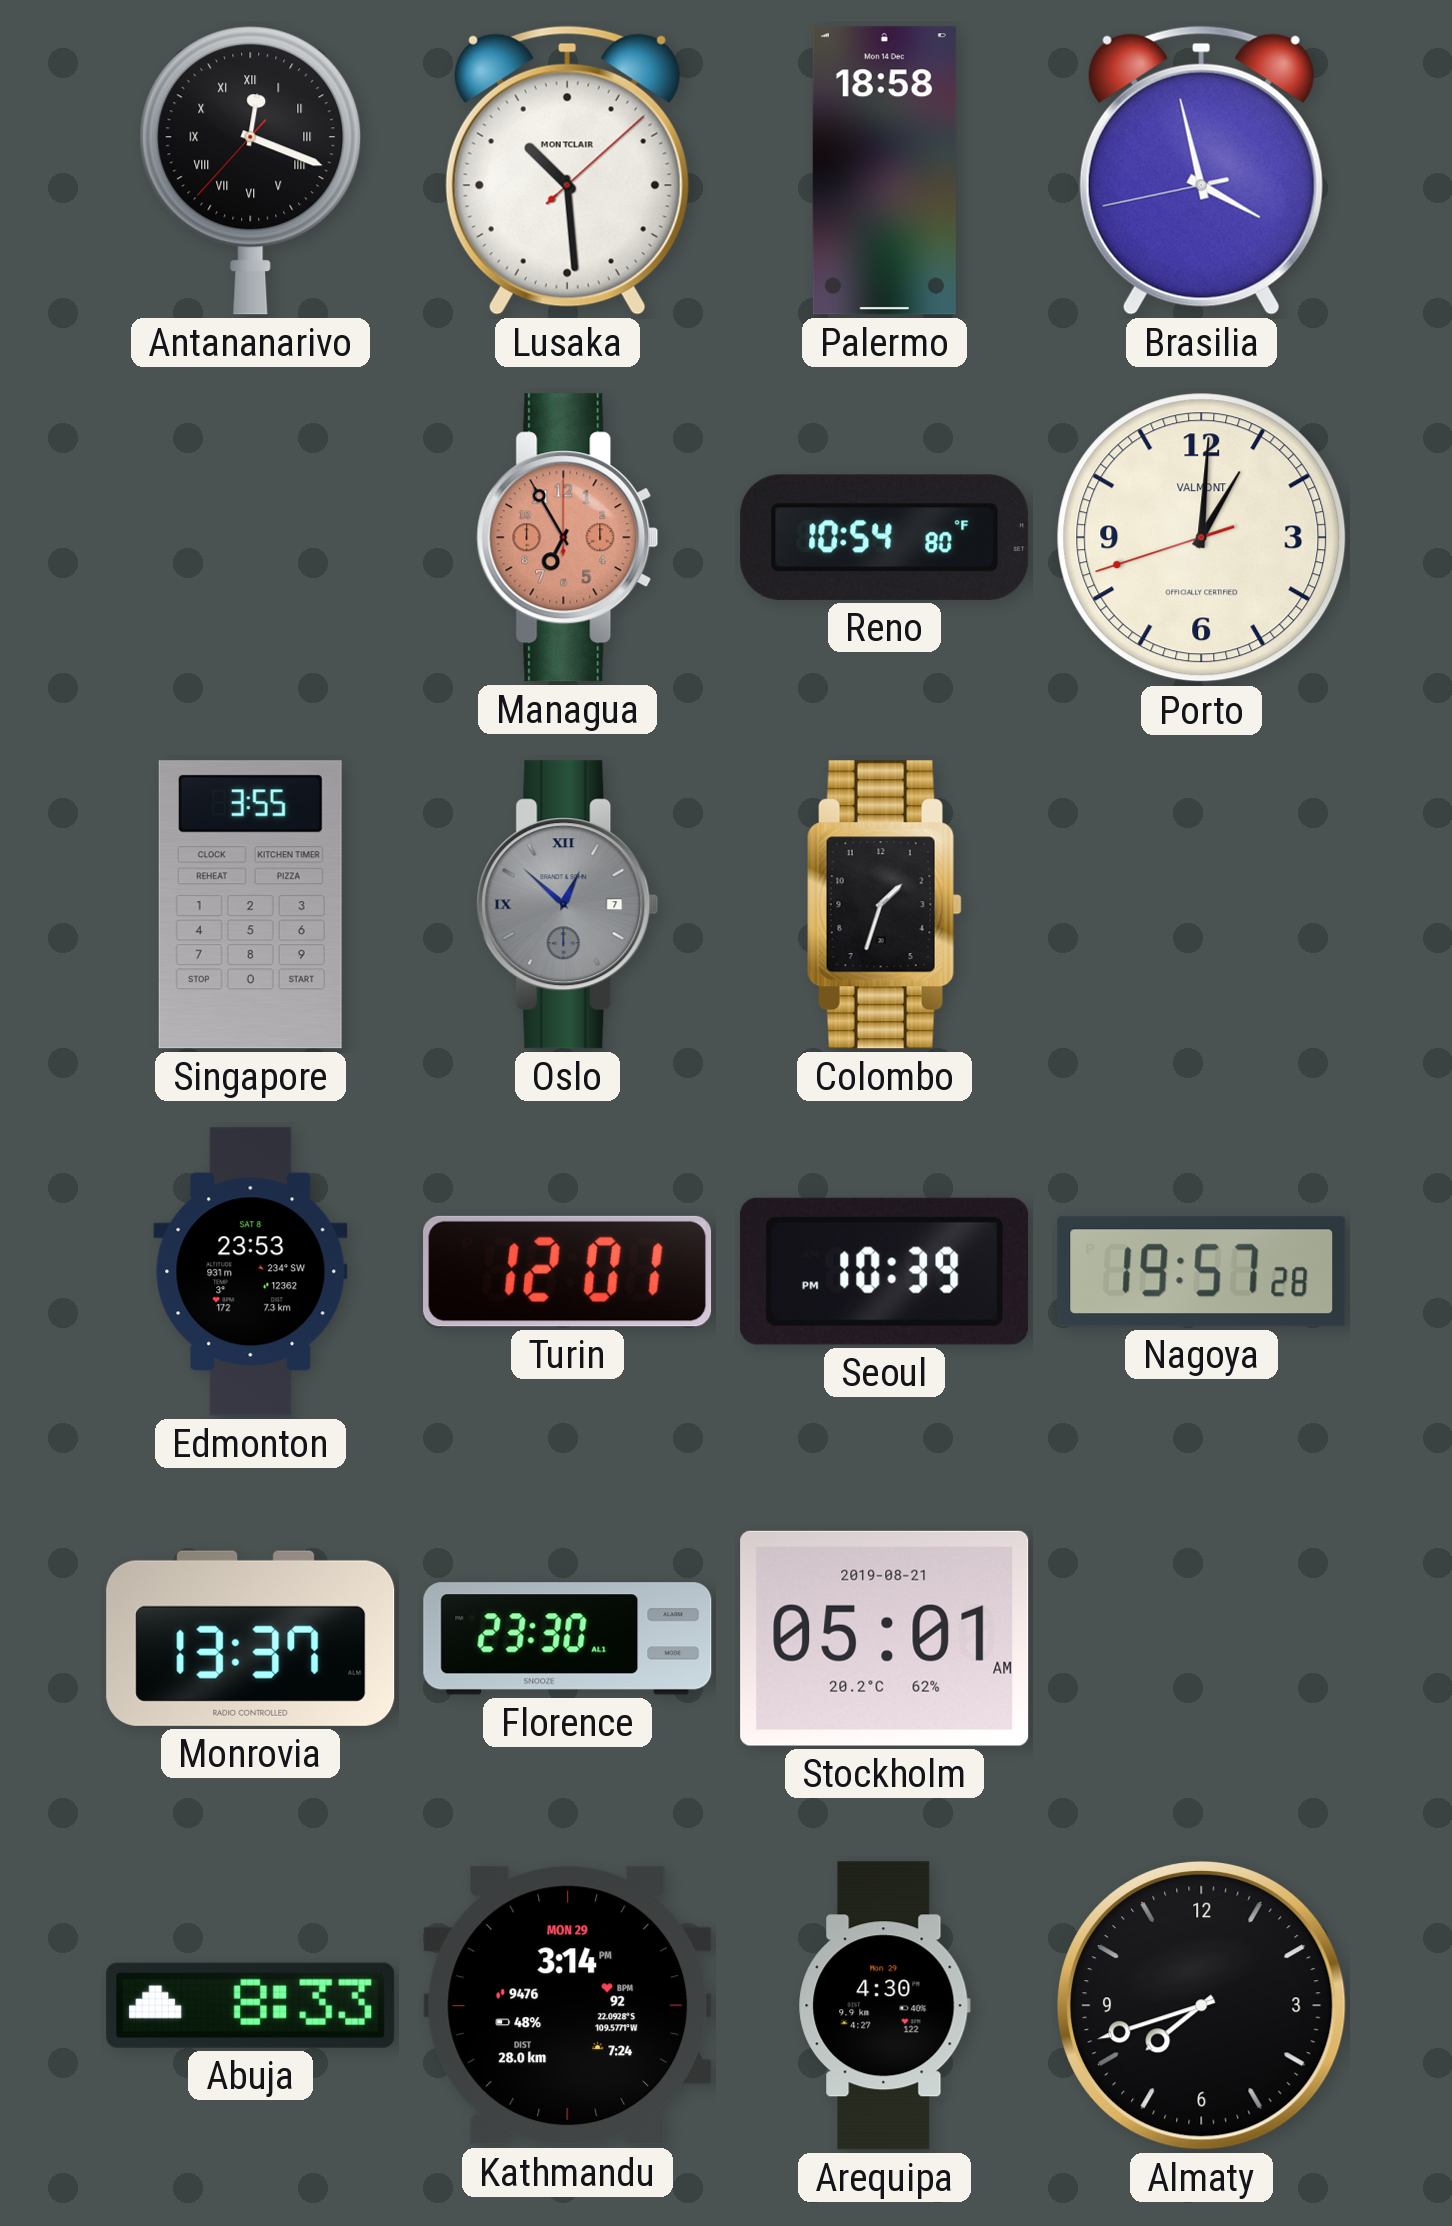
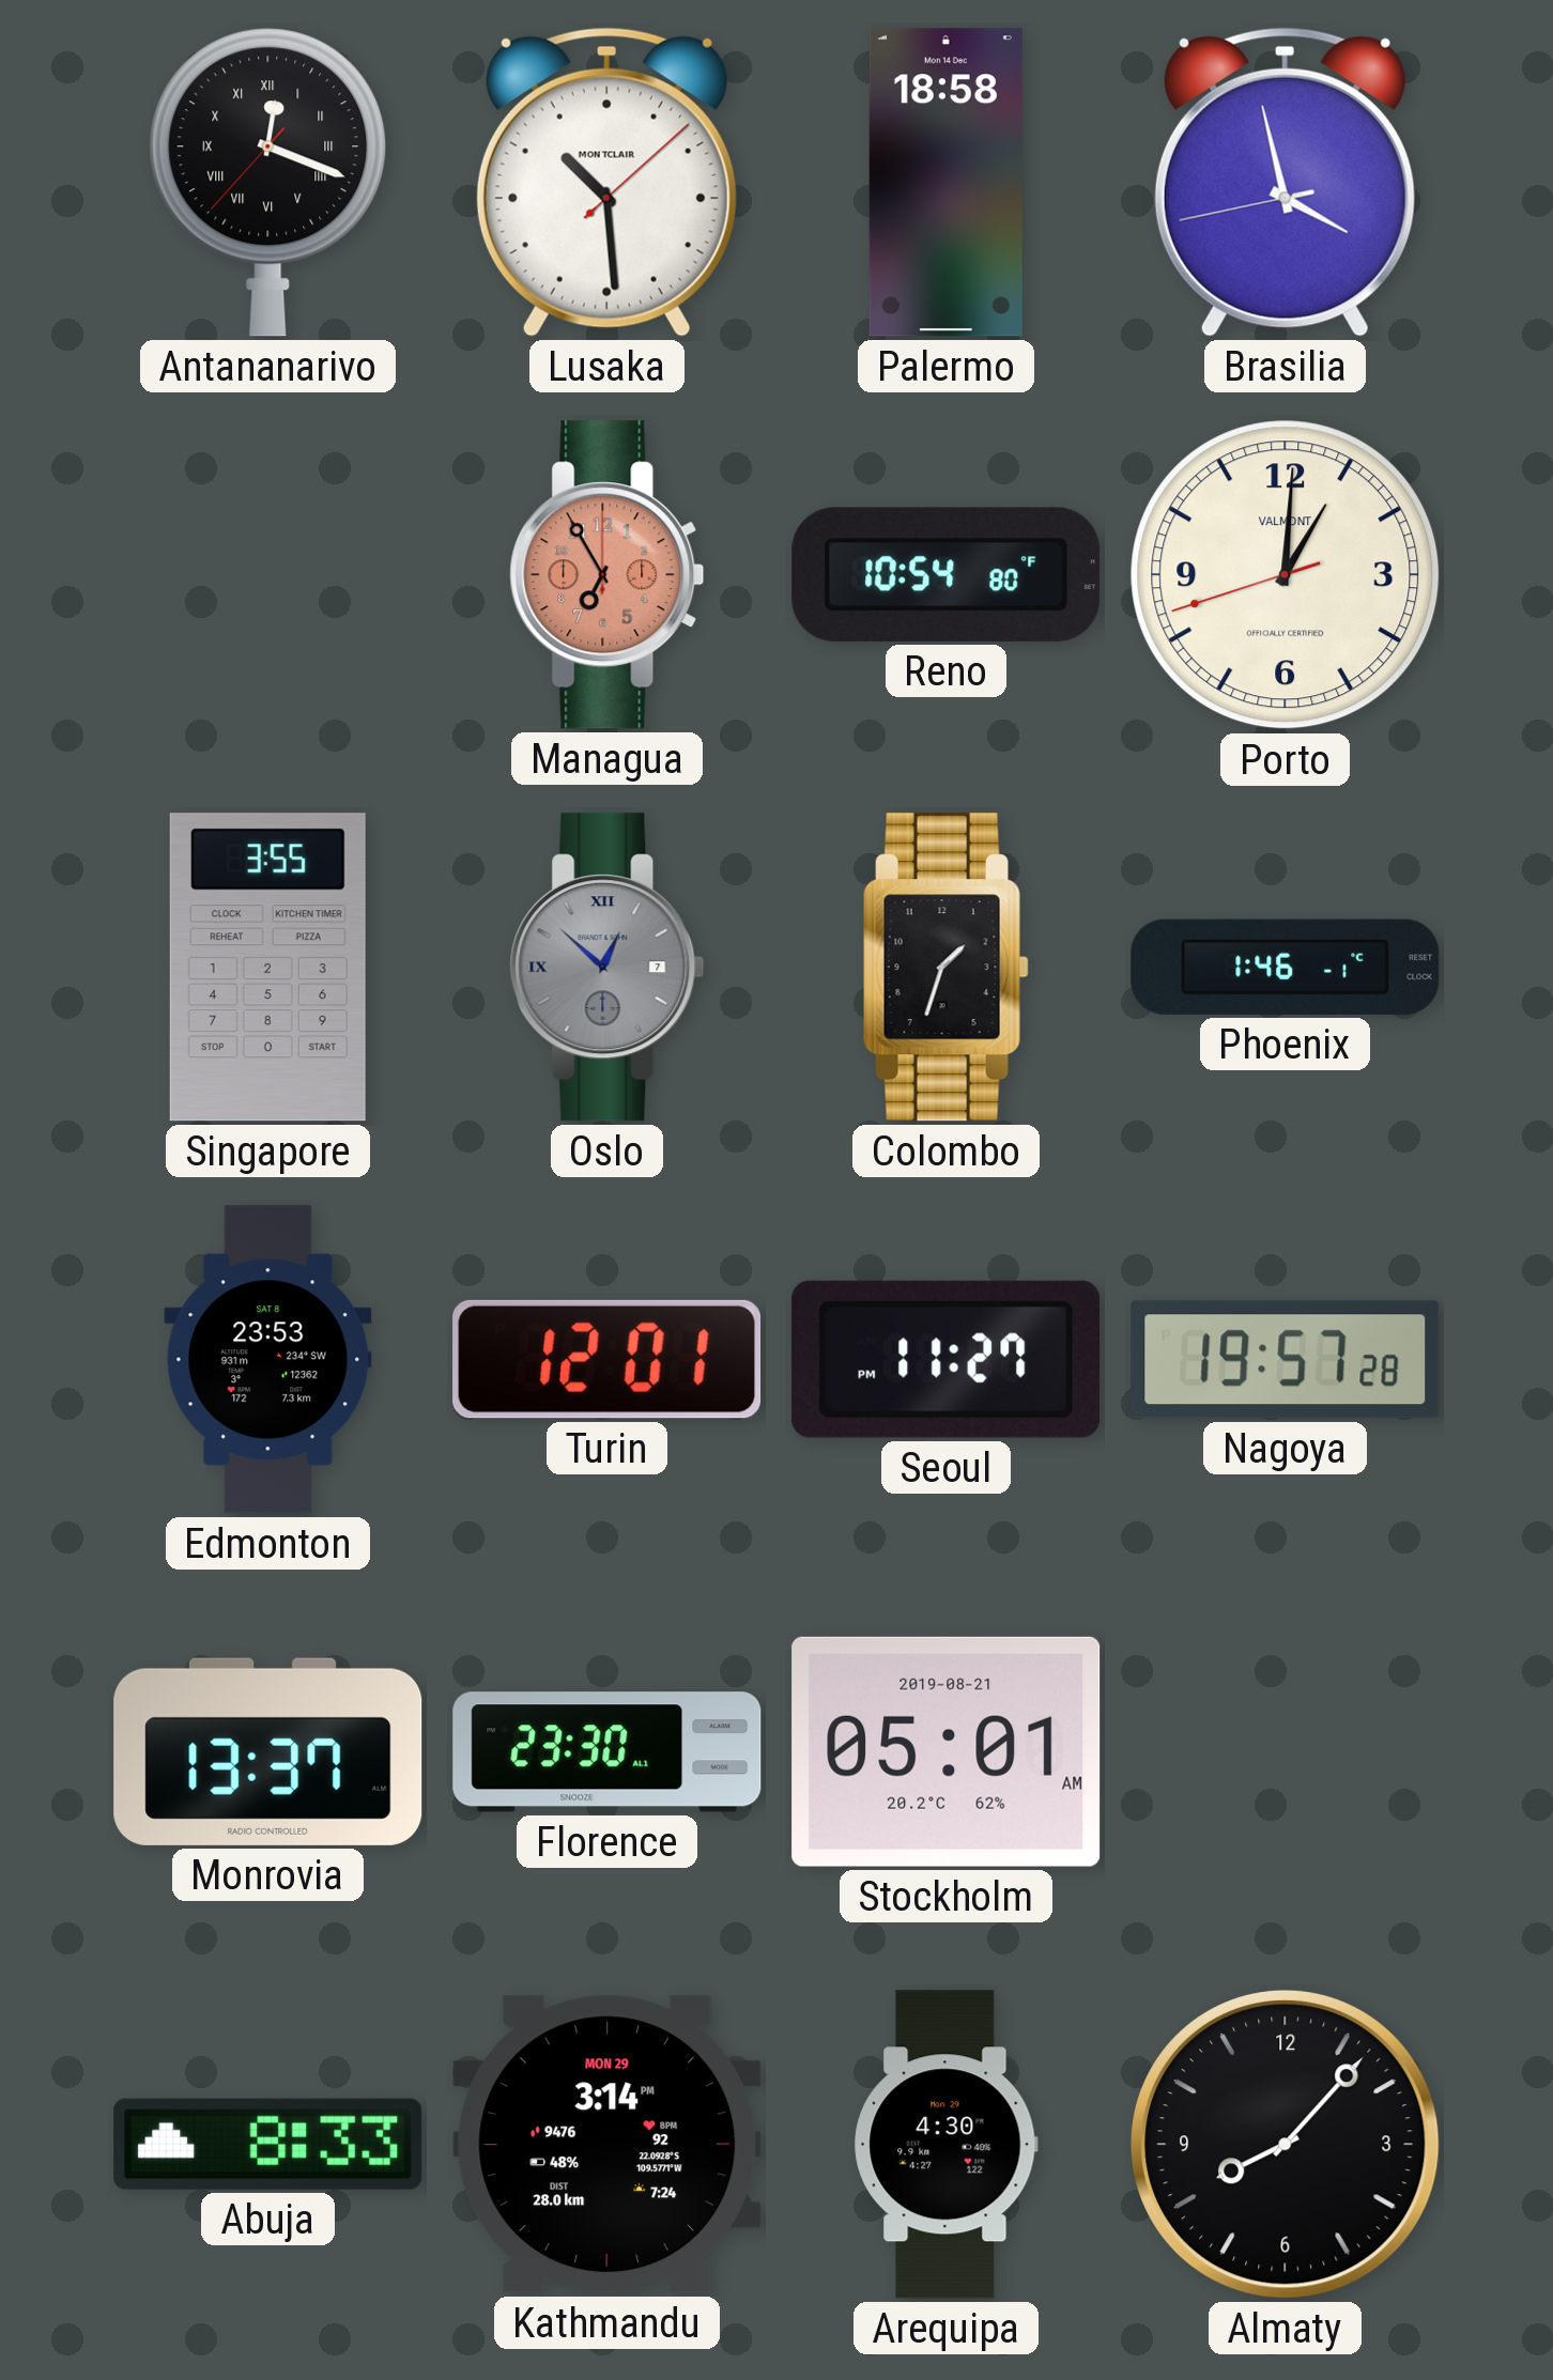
Phoenix: none -> 1:46
Seoul: 10:39 -> 11:27
Almaty: 7:42 -> 8:07
